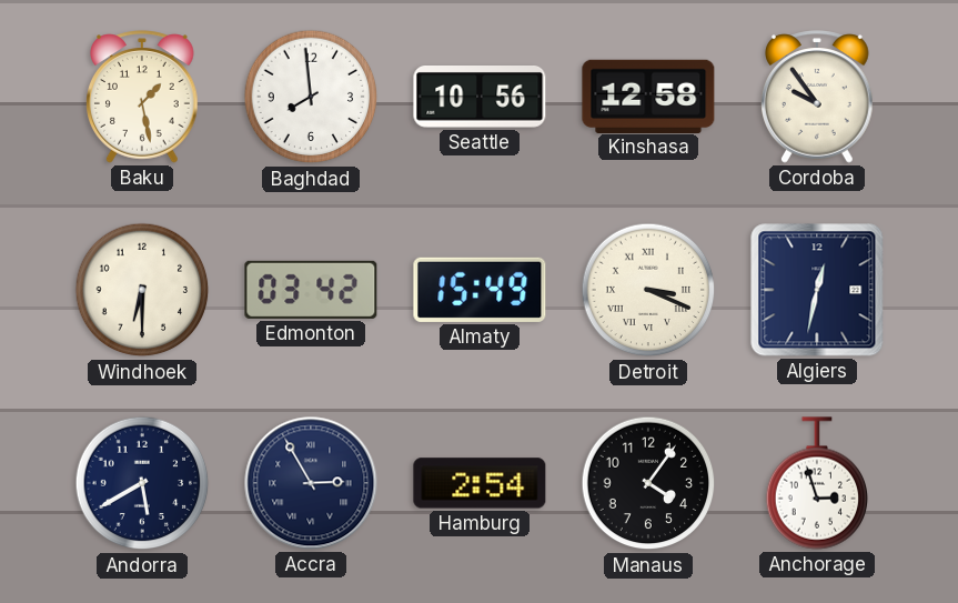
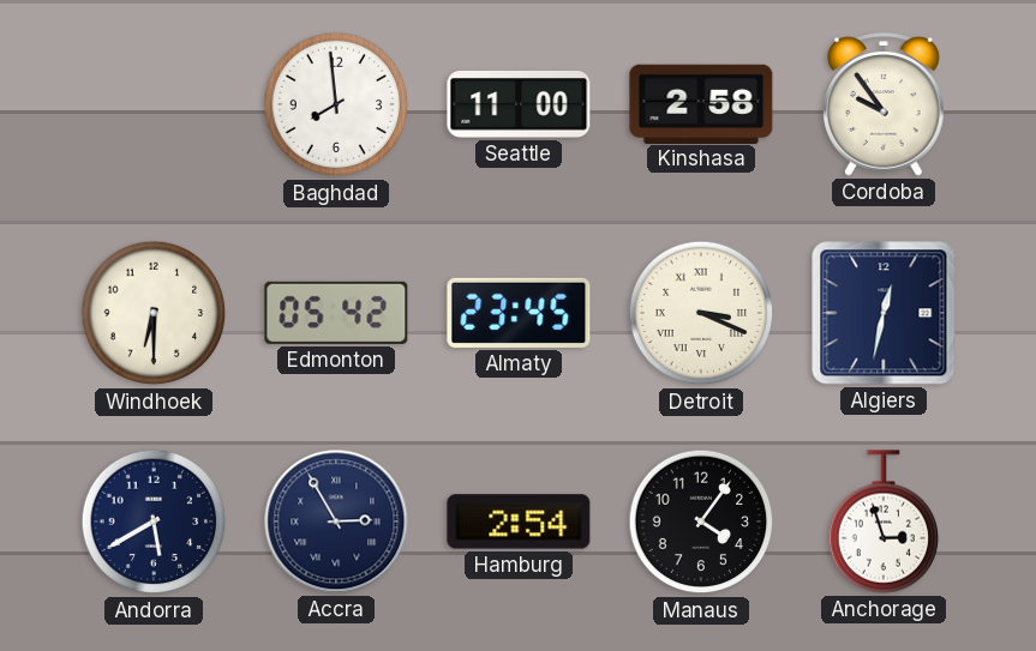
Baku: 1:28 -> none
Seattle: 10:56 -> 11:00
Kinshasa: 12:58 -> 2:58
Edmonton: 03:42 -> 05:42
Almaty: 15:49 -> 23:45
